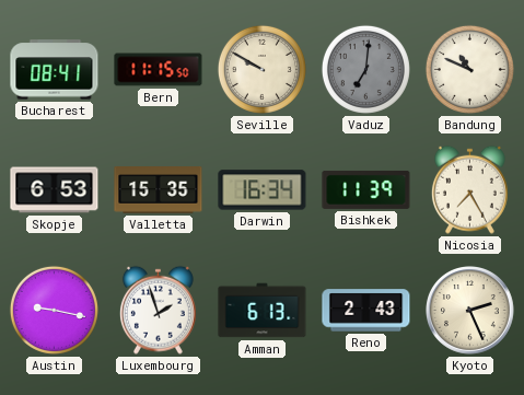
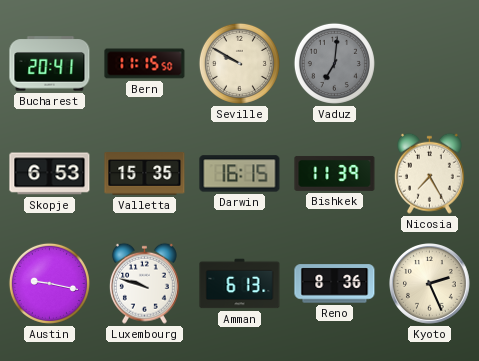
Bucharest: 08:41 -> 20:41
Bandung: 10:49 -> none
Darwin: 16:34 -> 16:15
Luxembourg: 1:57 -> 9:48
Reno: 2:43 -> 8:36
